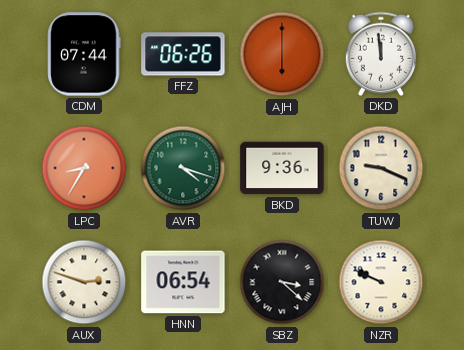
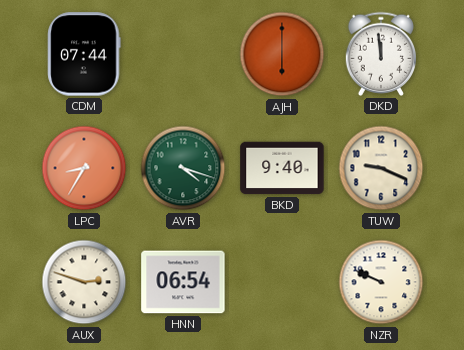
FFZ: 06:26 -> none
BKD: 9:36 -> 9:40
SBZ: 3:22 -> none
